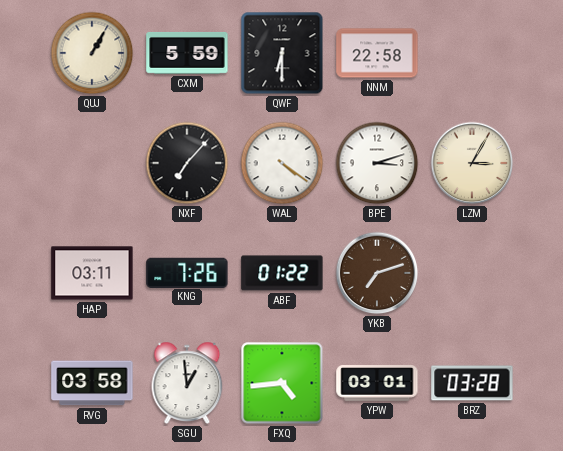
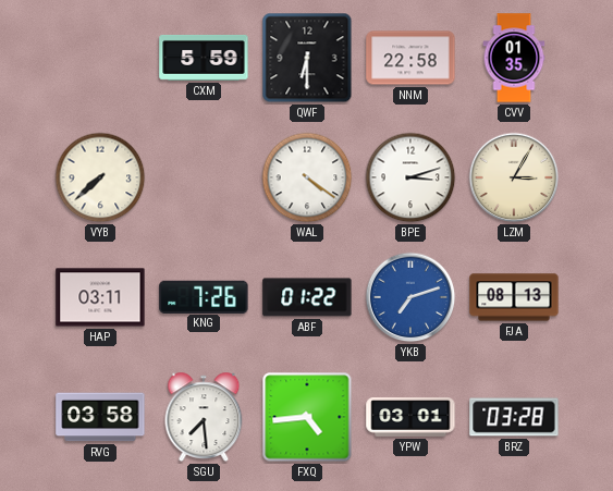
QUJ: 1:05 -> none
CVV: none -> 01:35
VYB: none -> 7:38
NXF: 7:07 -> none
YKB dial: brown -> blue
FJA: none -> 08:13
SGU: 12:59 -> 7:29
